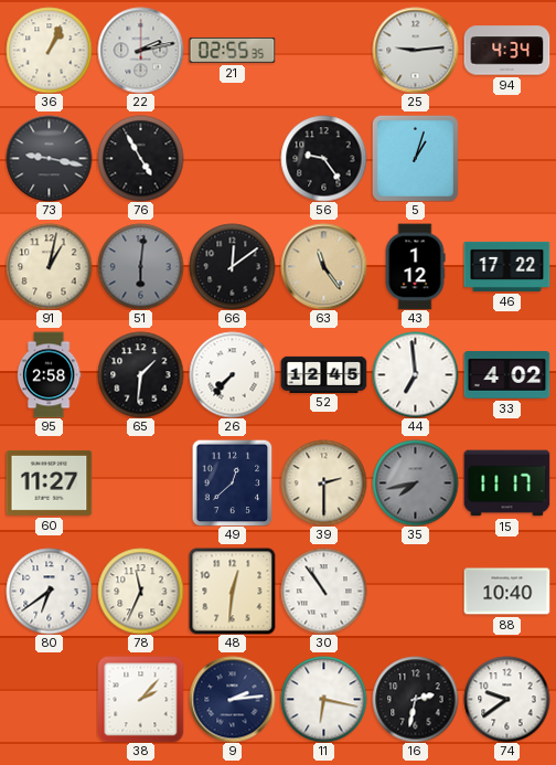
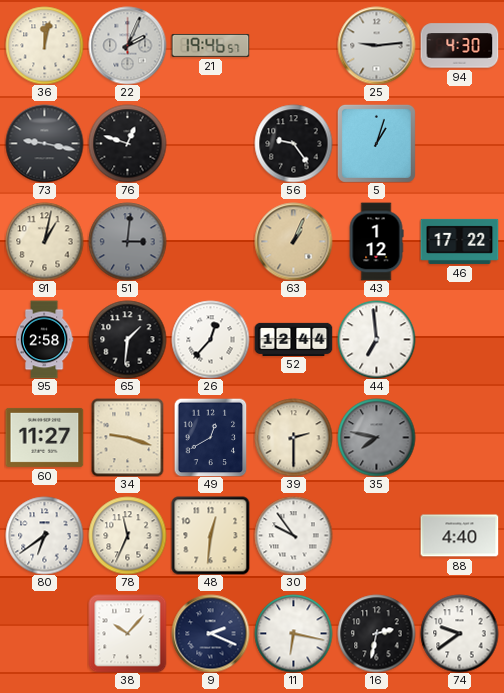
36: 1:04 -> 12:02
22: 2:13 -> 2:04
21: 02:55 -> 19:46
94: 4:34 -> 4:30
76: 4:55 -> 12:48
51: 6:01 -> 3:01
66: 12:09 -> none
63: 11:24 -> 1:04
26: 7:37 -> 12:37
52: 12:45 -> 12:44
33: 4:02 -> none
34: none -> 9:18
49: 12:38 -> 12:40
35: 7:43 -> 7:47
15: 11:17 -> none
30: 10:54 -> 9:54
88: 10:40 -> 4:40
38: 2:07 -> 10:07
9: 2:14 -> 2:19
